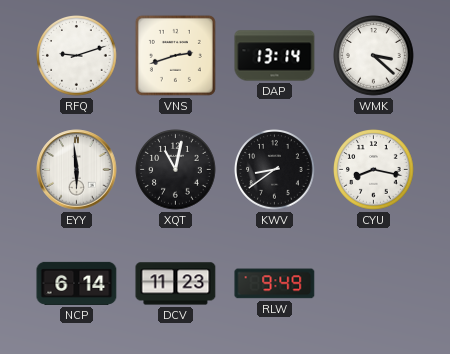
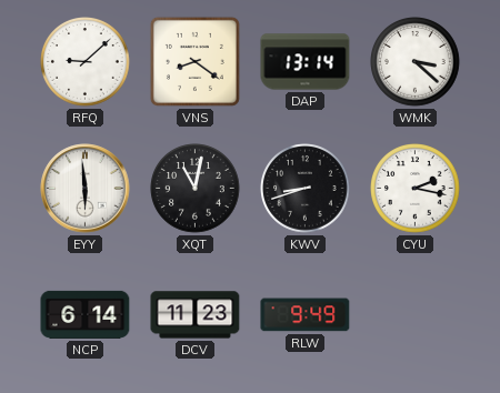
RFQ: 9:12 -> 9:08
VNS: 2:42 -> 8:21
KWV: 8:39 -> 8:42
CYU: 8:17 -> 2:17
